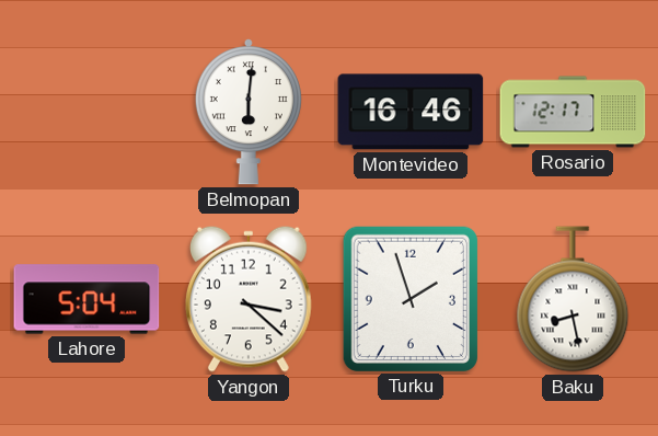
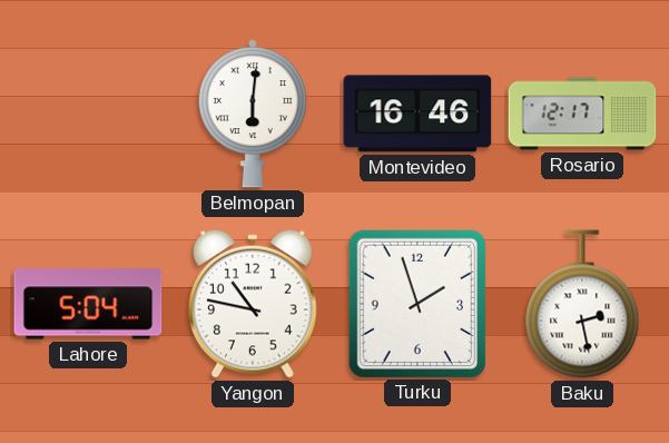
Yangon: 3:22 -> 10:47
Baku: 8:28 -> 2:28
